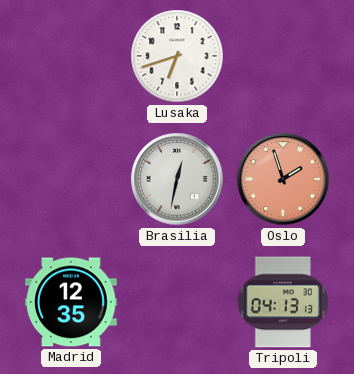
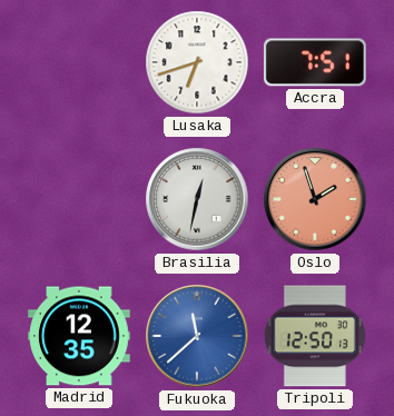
Accra: none -> 7:51
Fukuoka: none -> 11:38
Tripoli: 04:13 -> 12:50
